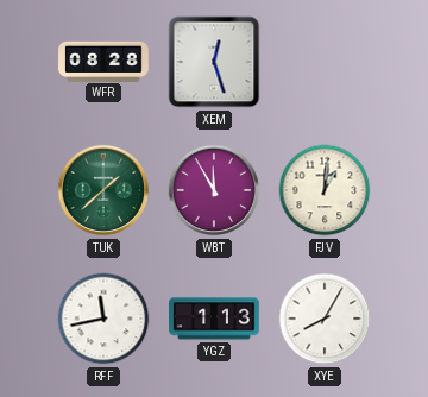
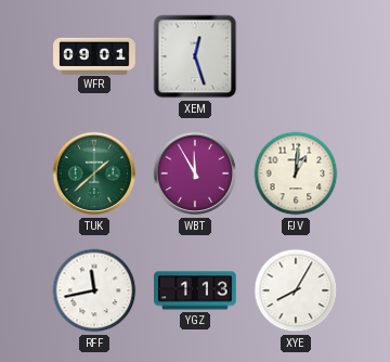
WFR: 08:28 -> 09:01
